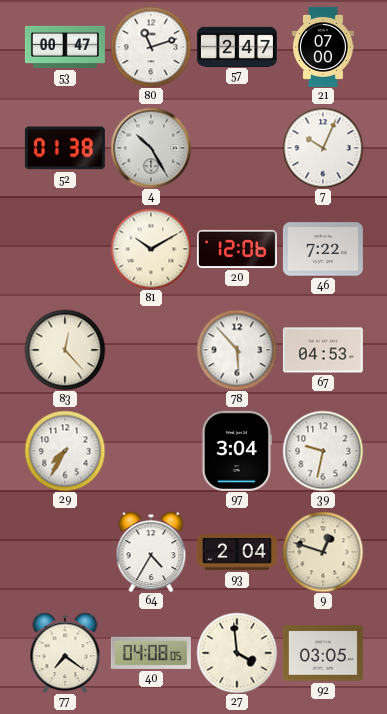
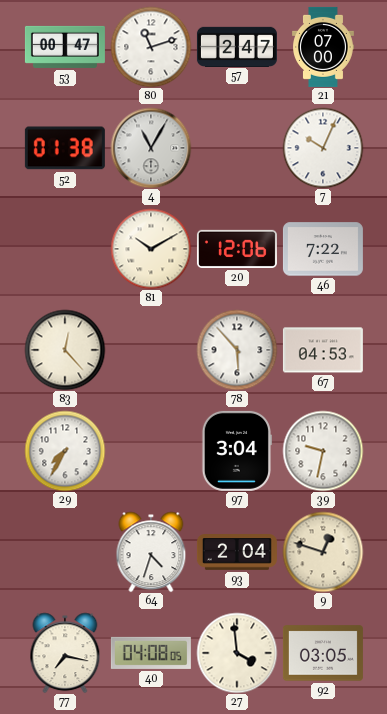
4: 10:25 -> 11:05
64: 4:35 -> 4:33
77: 7:21 -> 7:17
